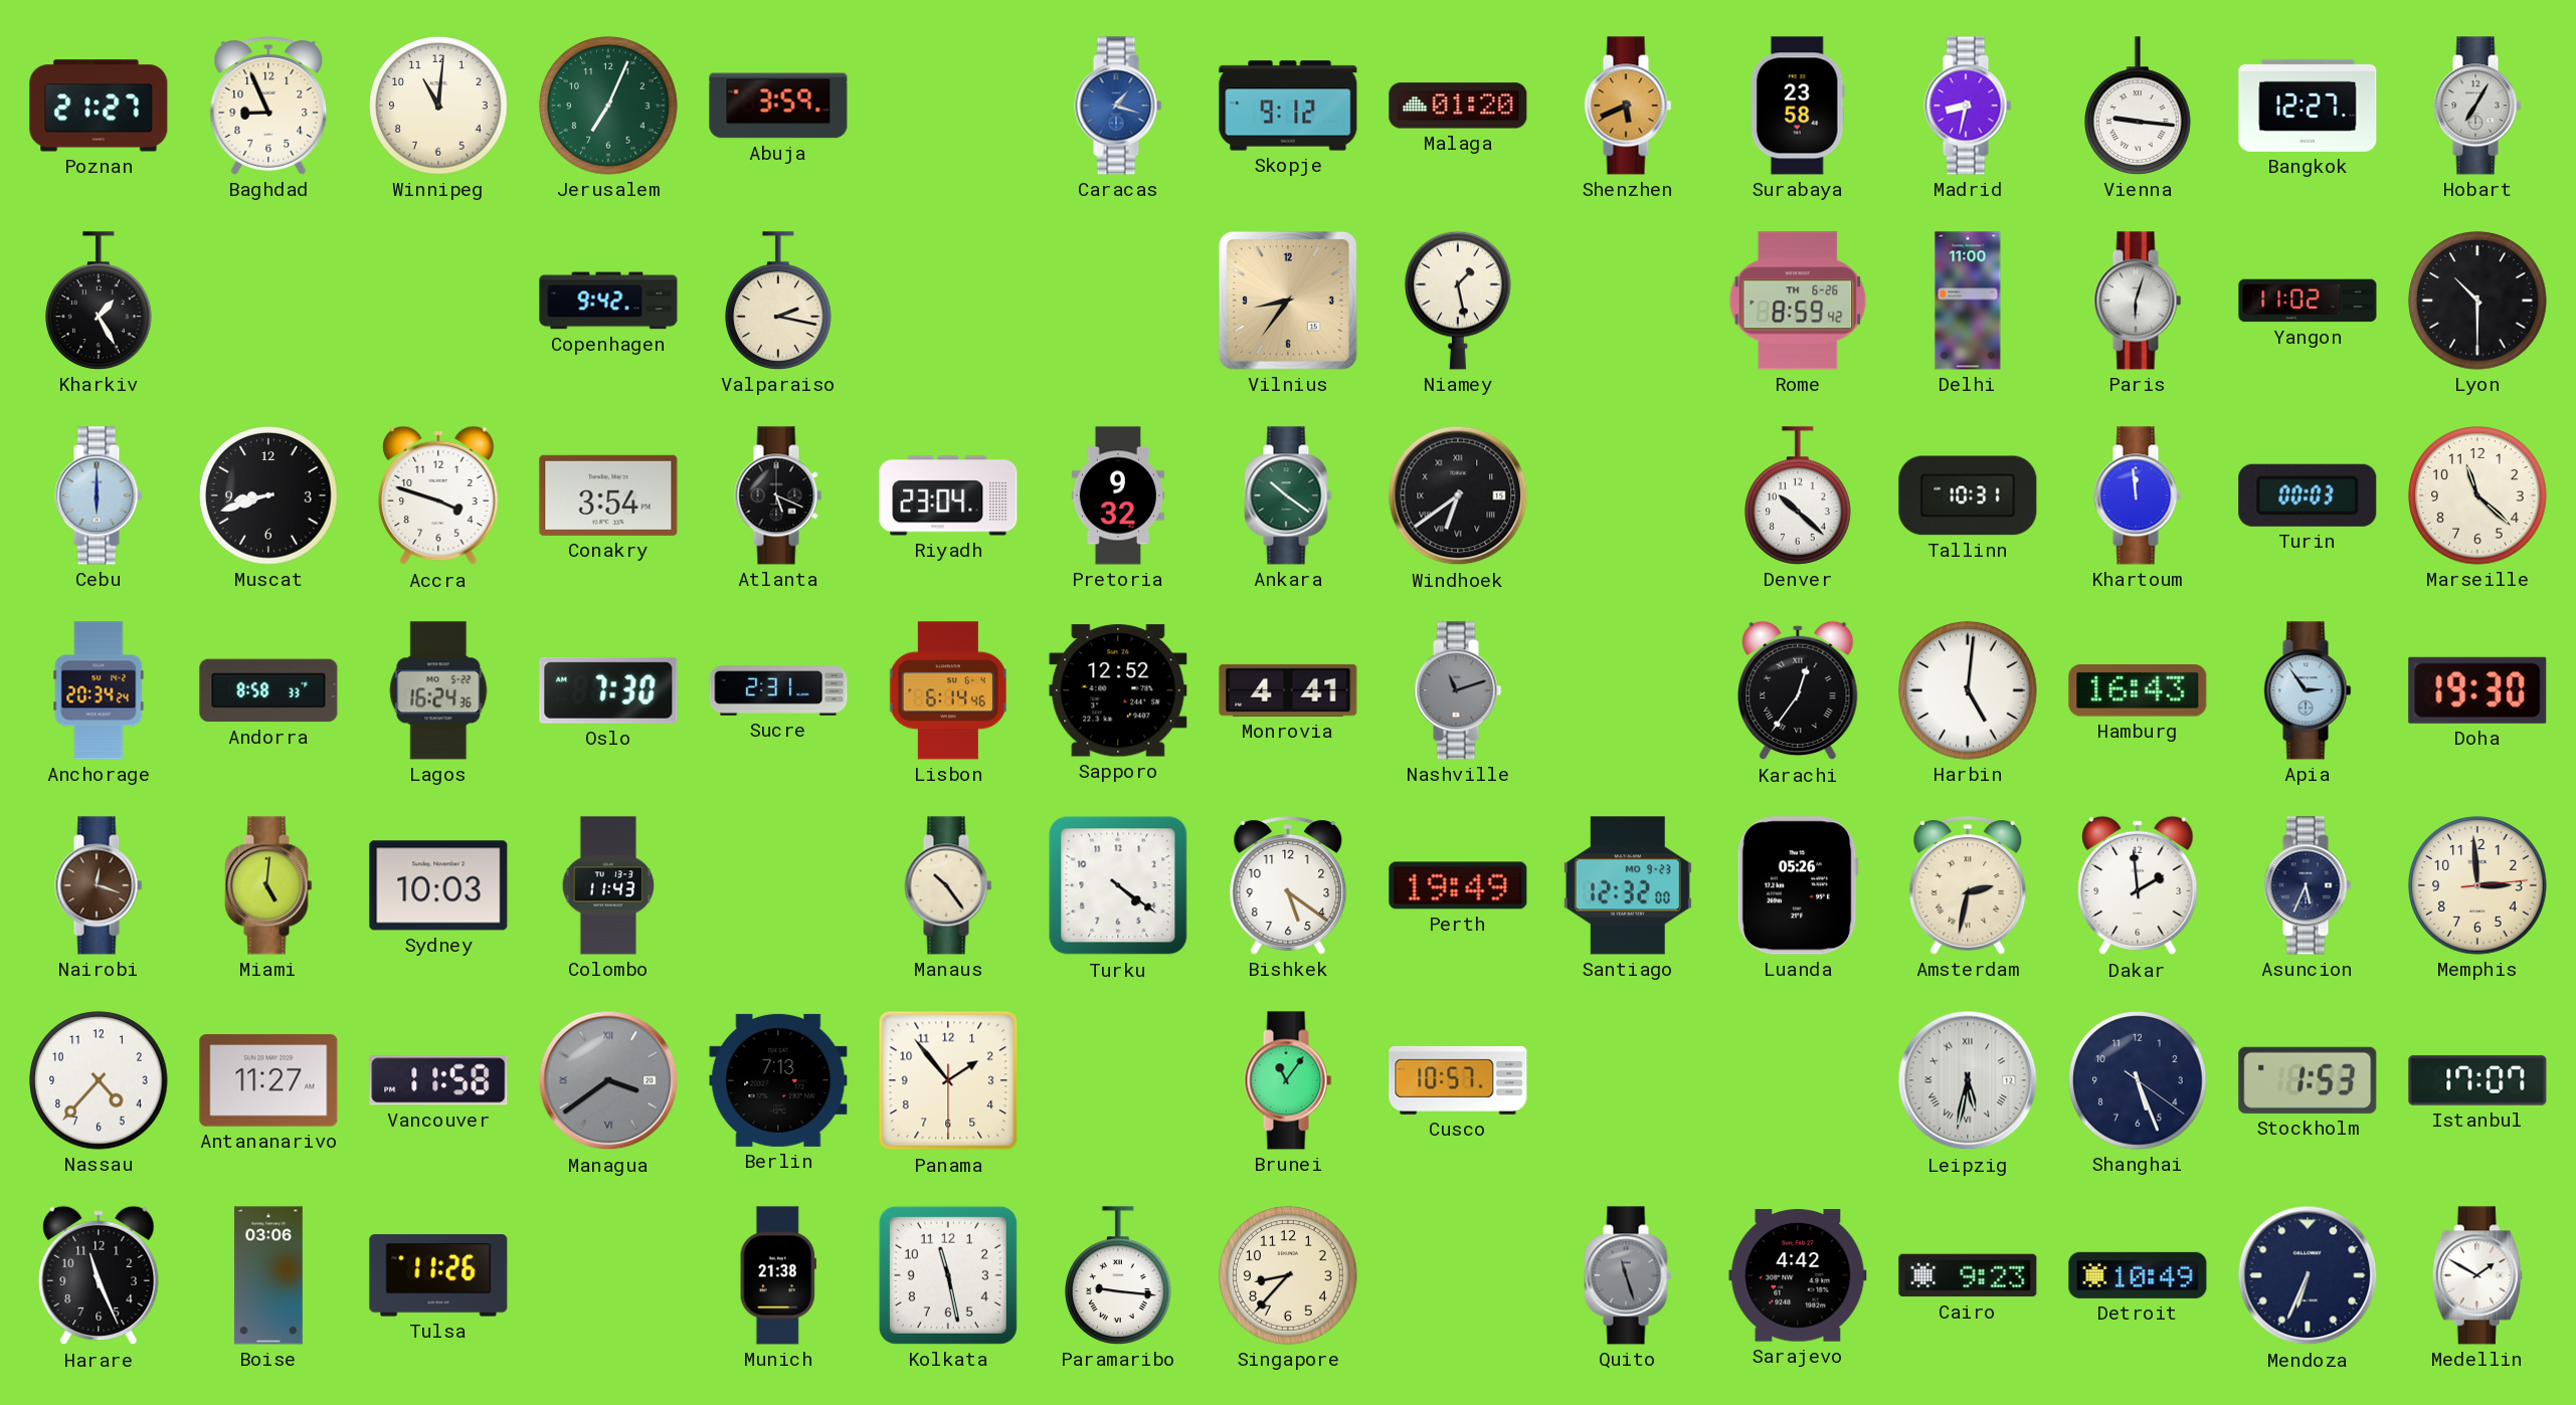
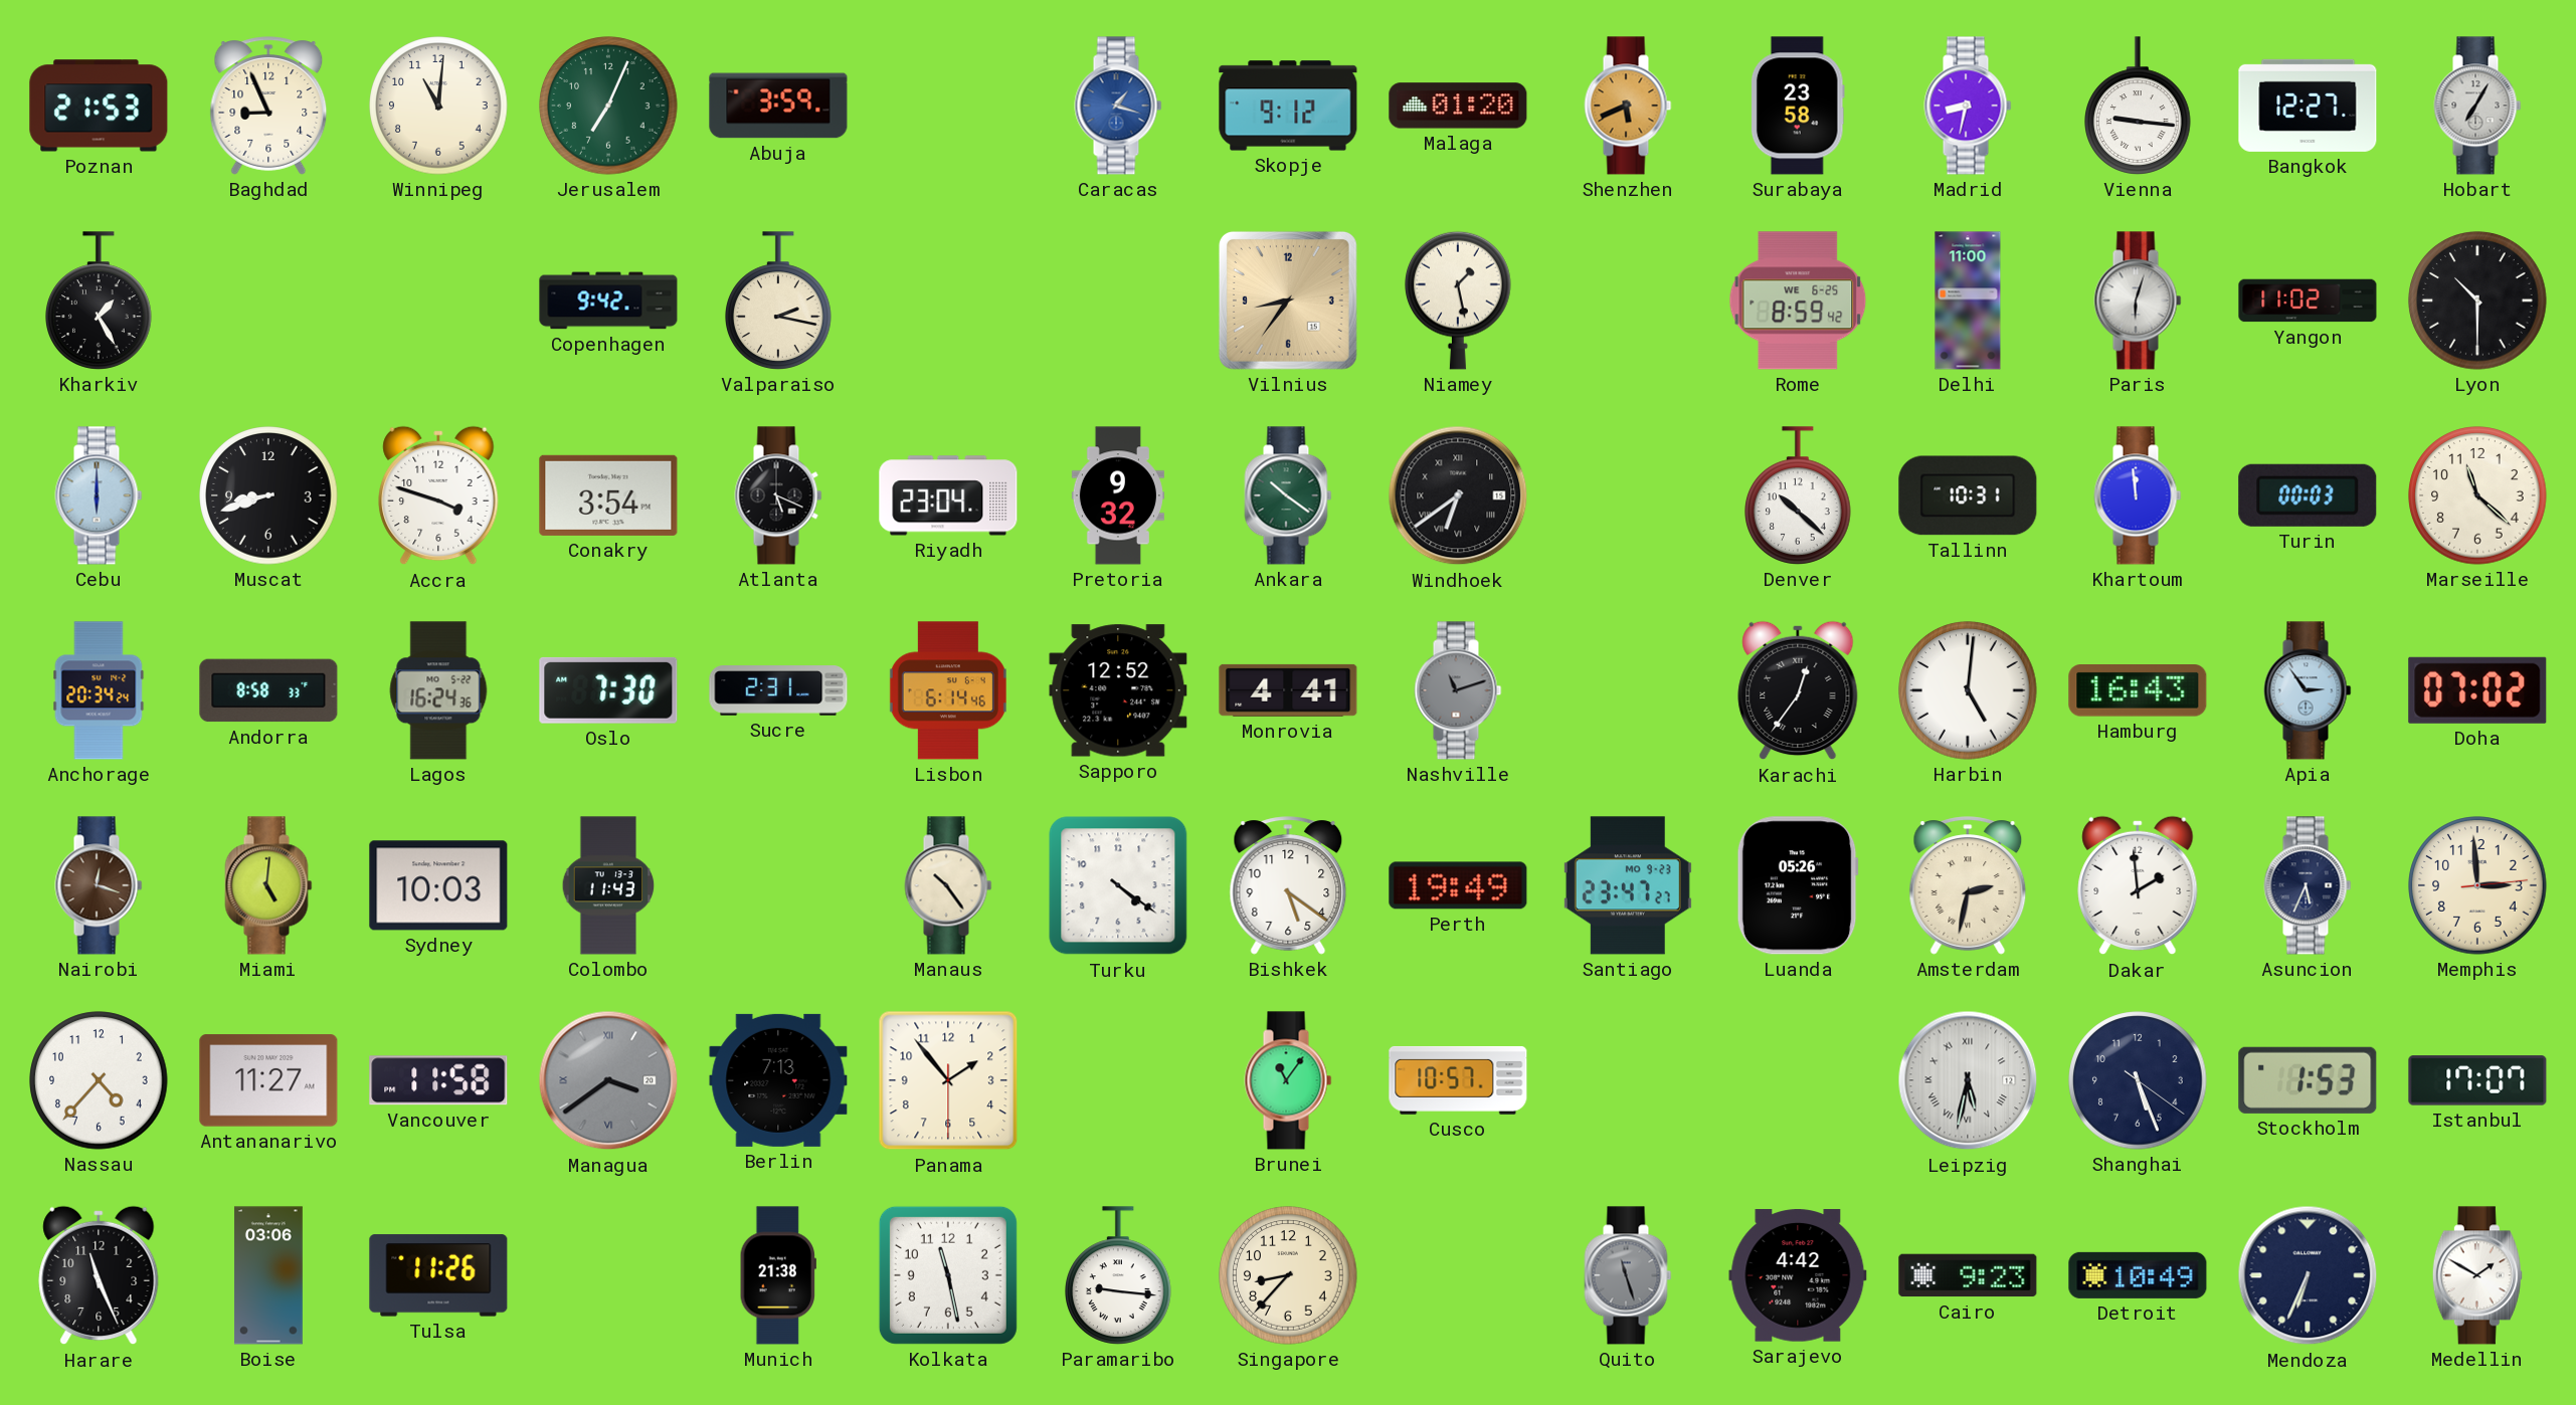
Poznan: 21:27 -> 21:53
Rome date: TH 6-26 -> WE 6-25
Doha: 19:30 -> 07:02
Santiago: 12:32 -> 23:47
